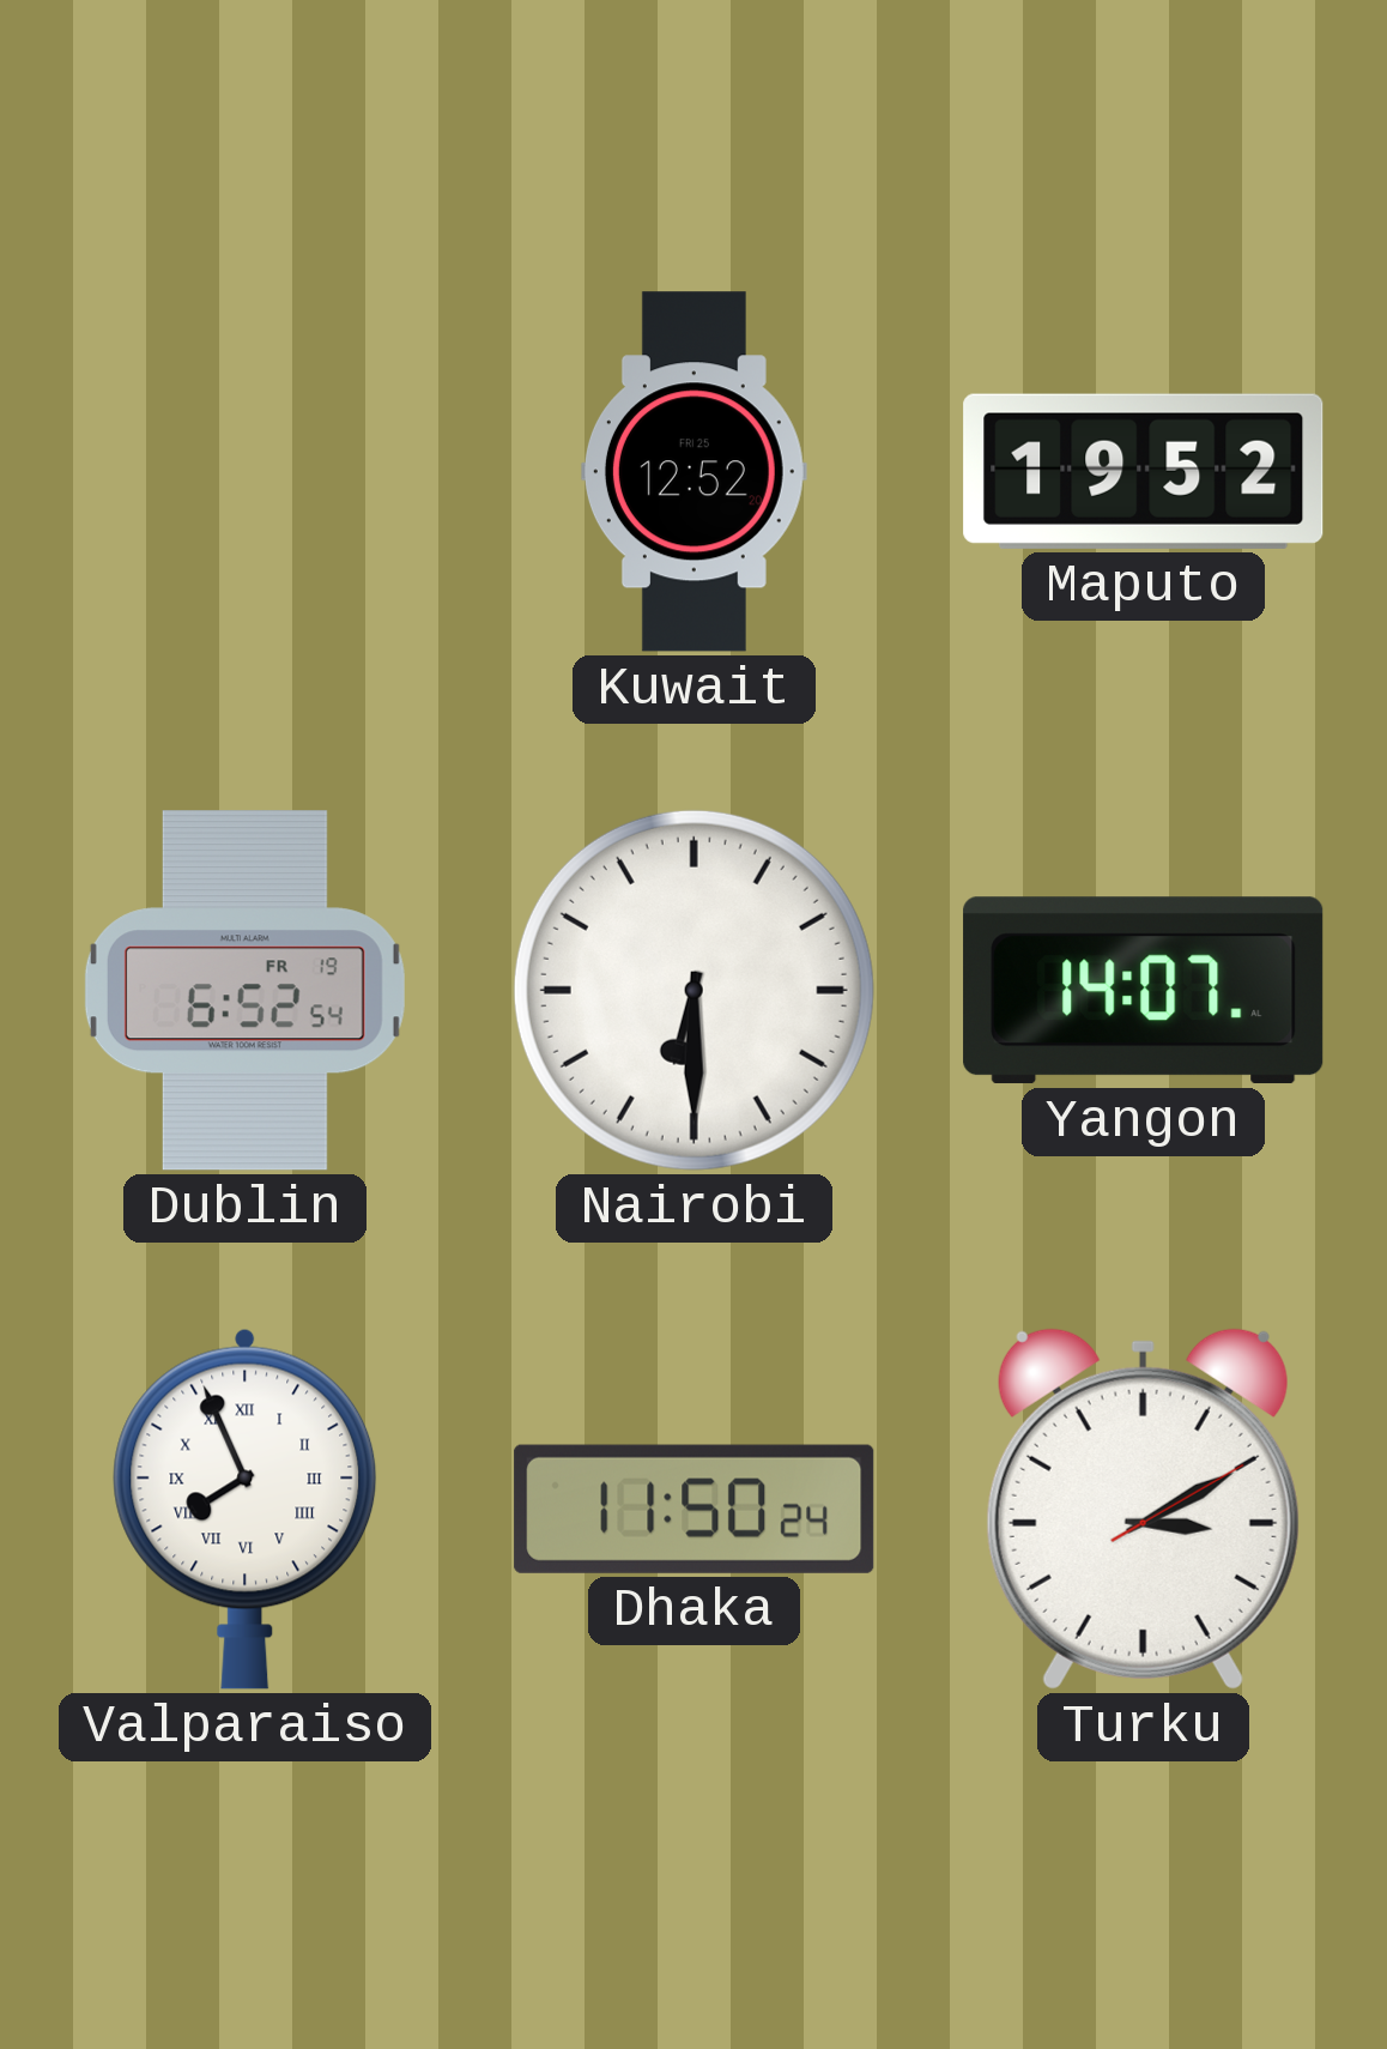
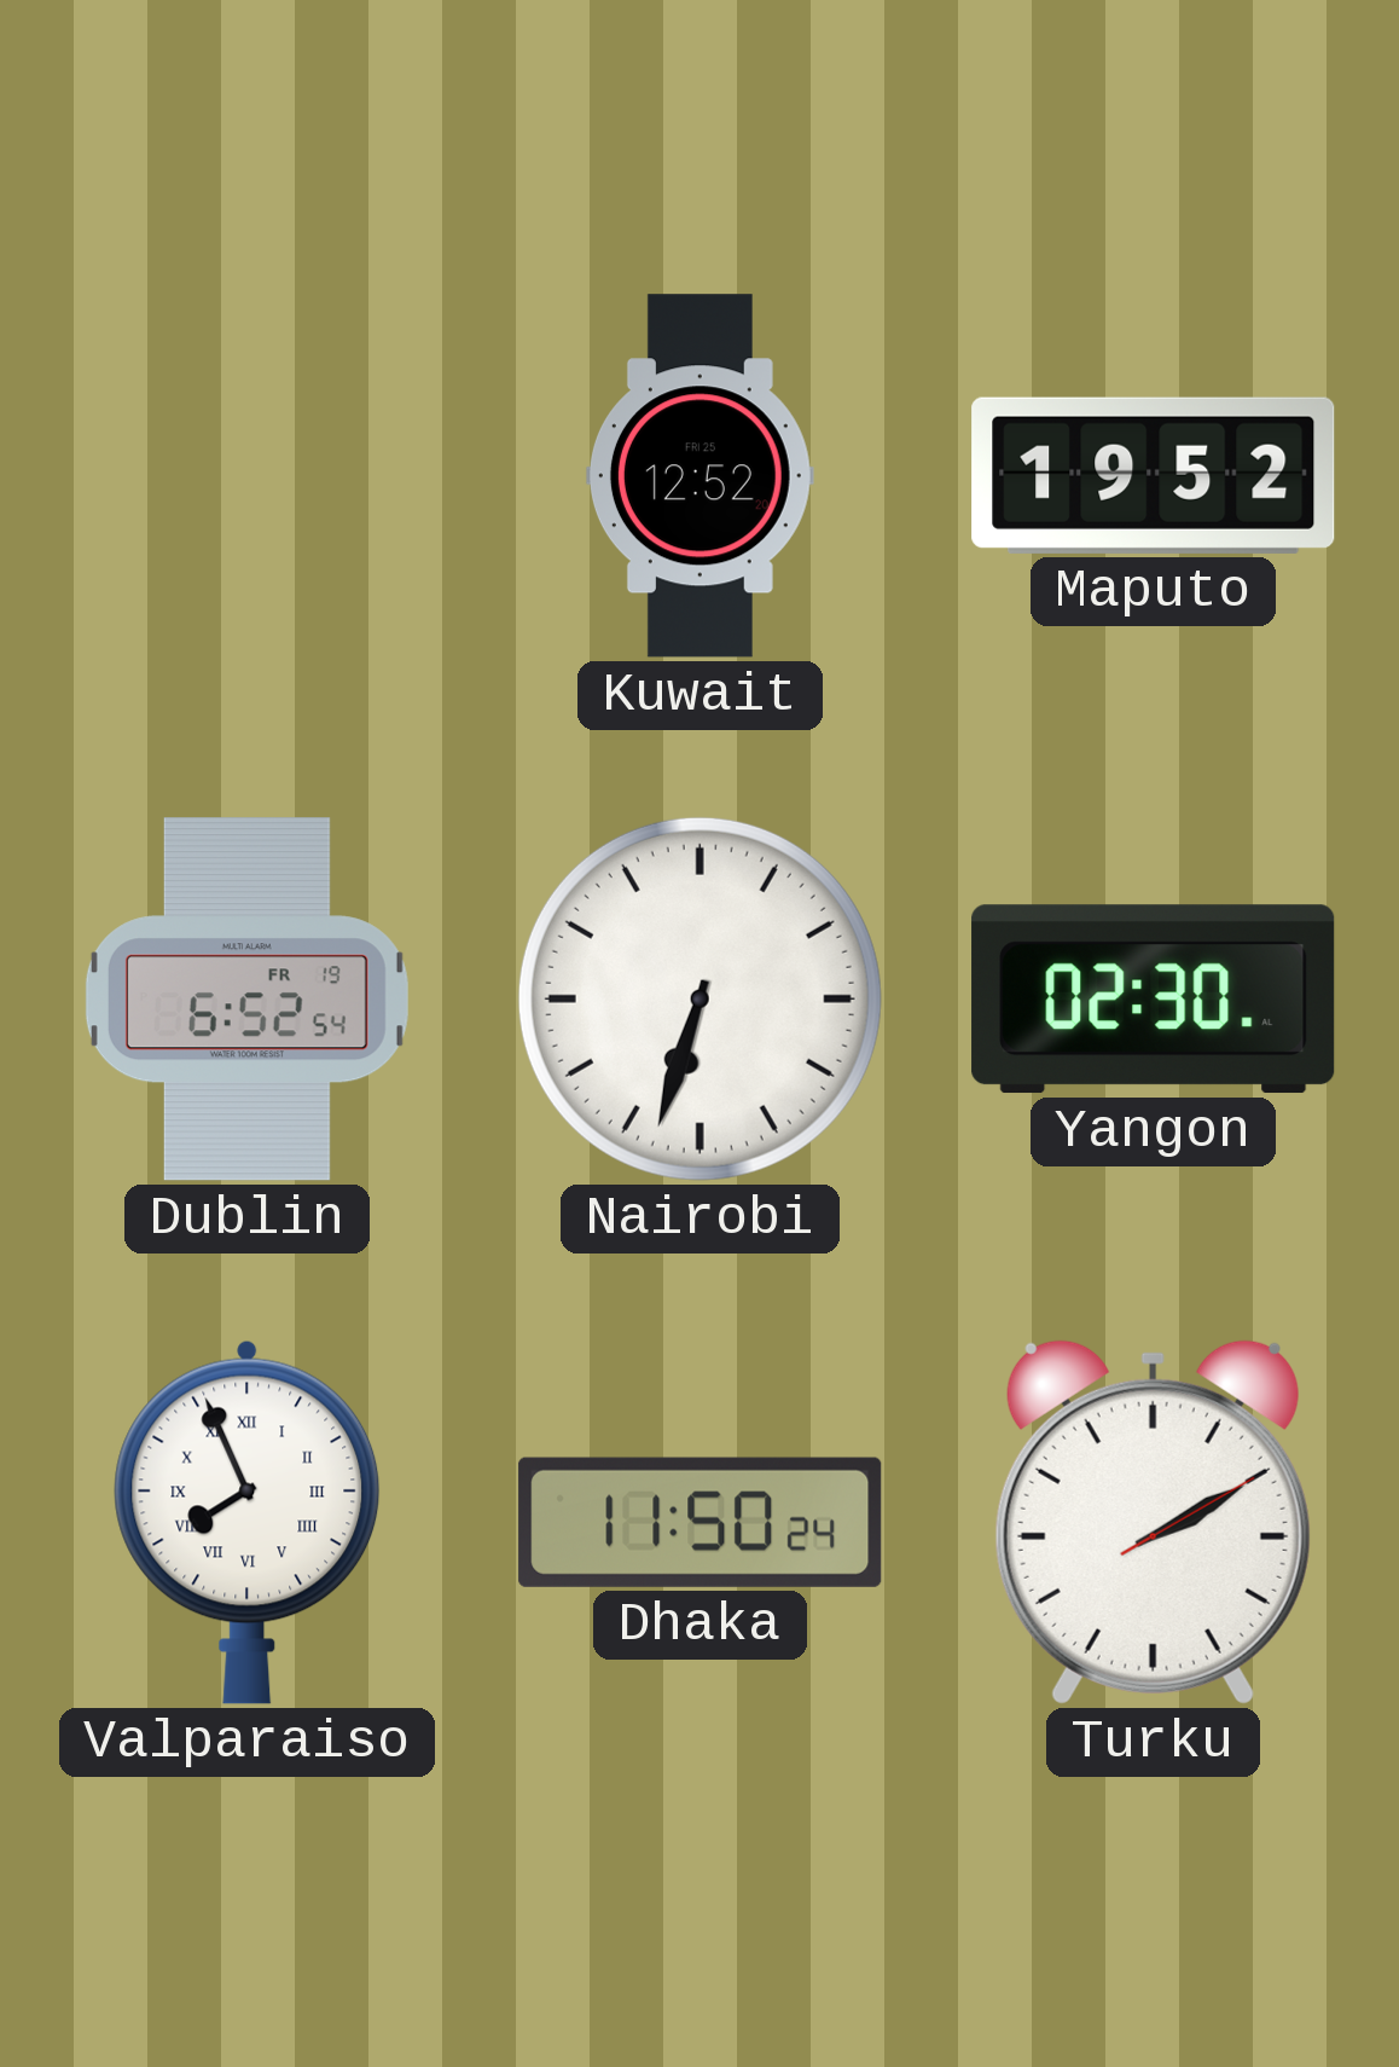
Nairobi: 6:30 -> 6:33
Yangon: 14:07 -> 02:30
Turku: 3:10 -> 2:10
